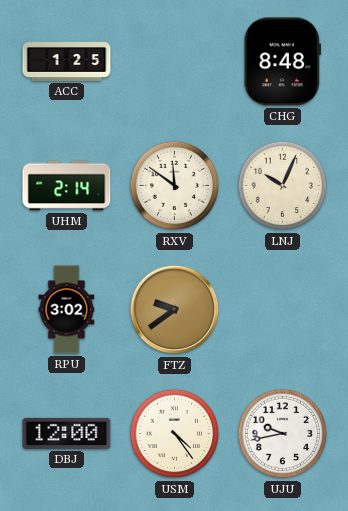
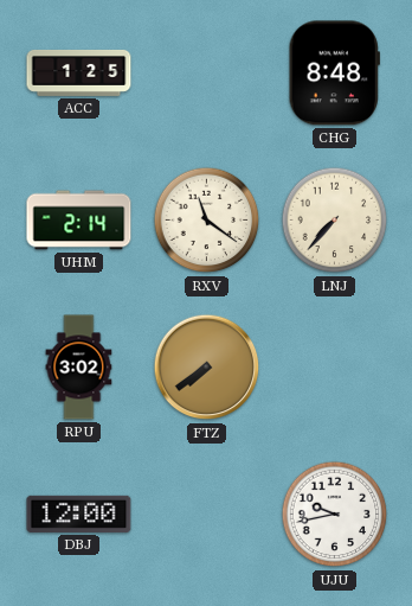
RXV: 11:51 -> 11:21
LNJ: 10:04 -> 7:37
FTZ: 9:39 -> 7:39
USM: 4:24 -> none
